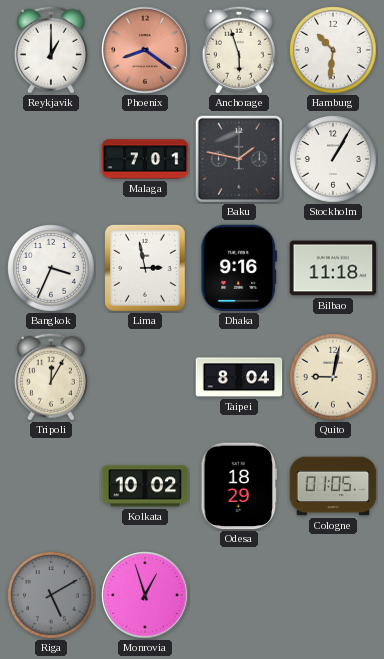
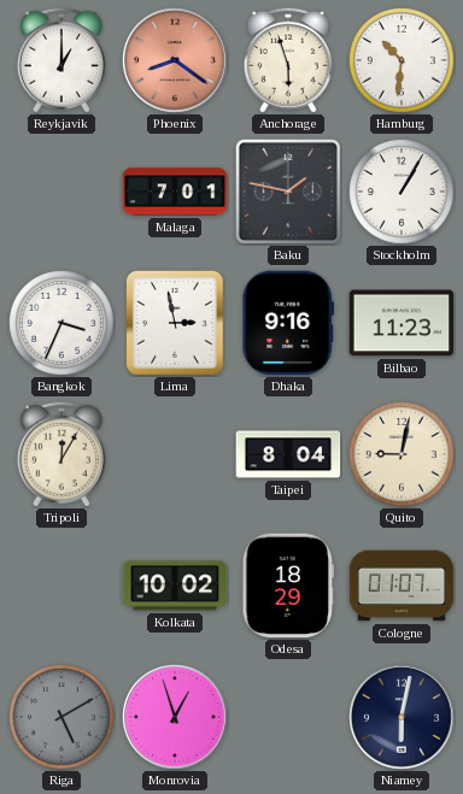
Bilbao: 11:18 -> 11:23
Cologne: 01:05 -> 01:07
Niamey: none -> 6:02
